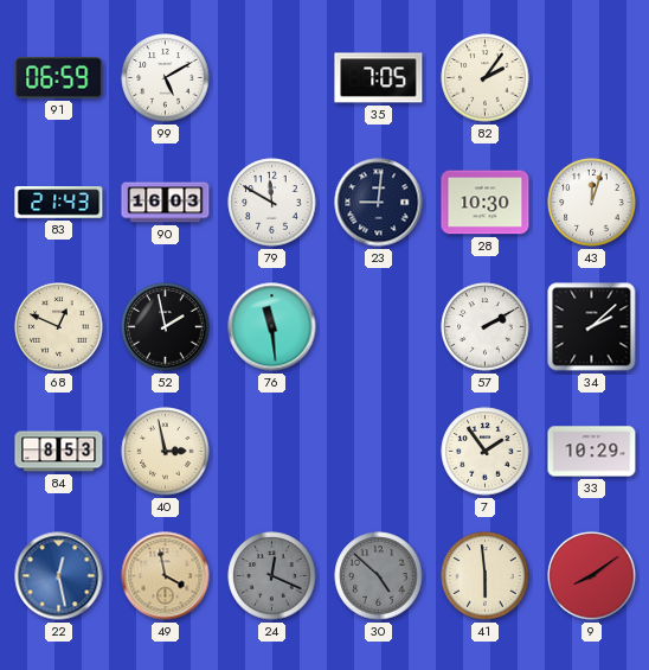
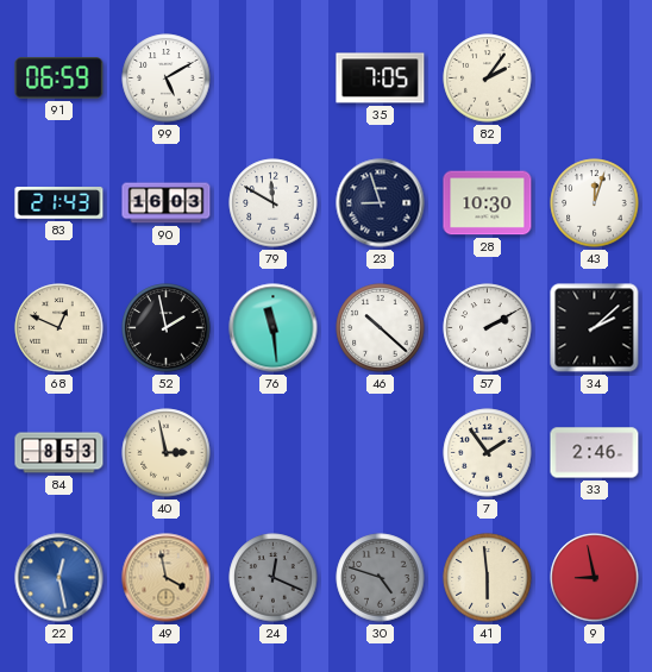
23: 9:01 -> 8:57
46: none -> 10:22
33: 10:29 -> 2:46
30: 4:52 -> 4:48
9: 8:09 -> 8:58
